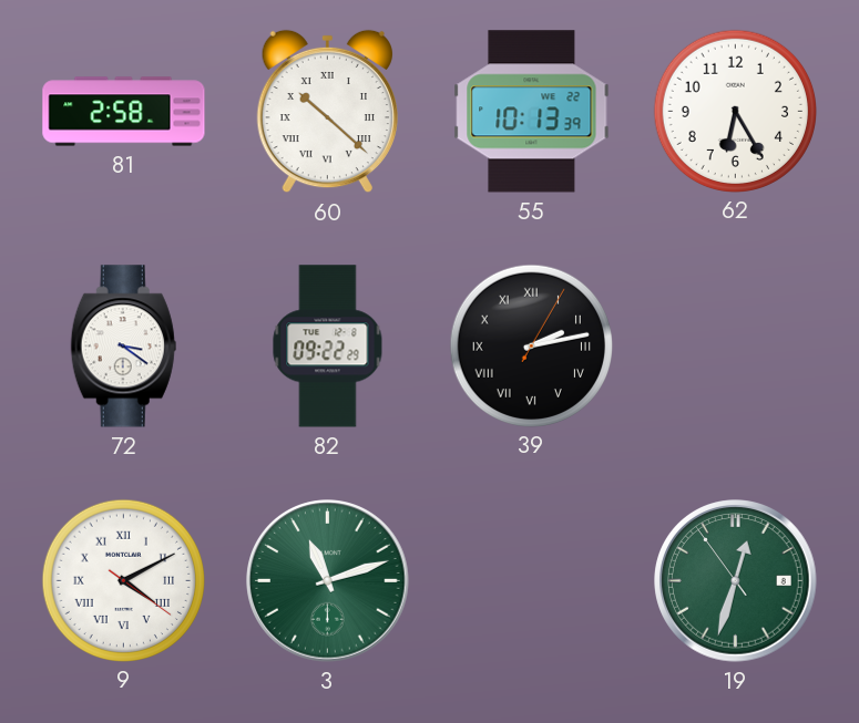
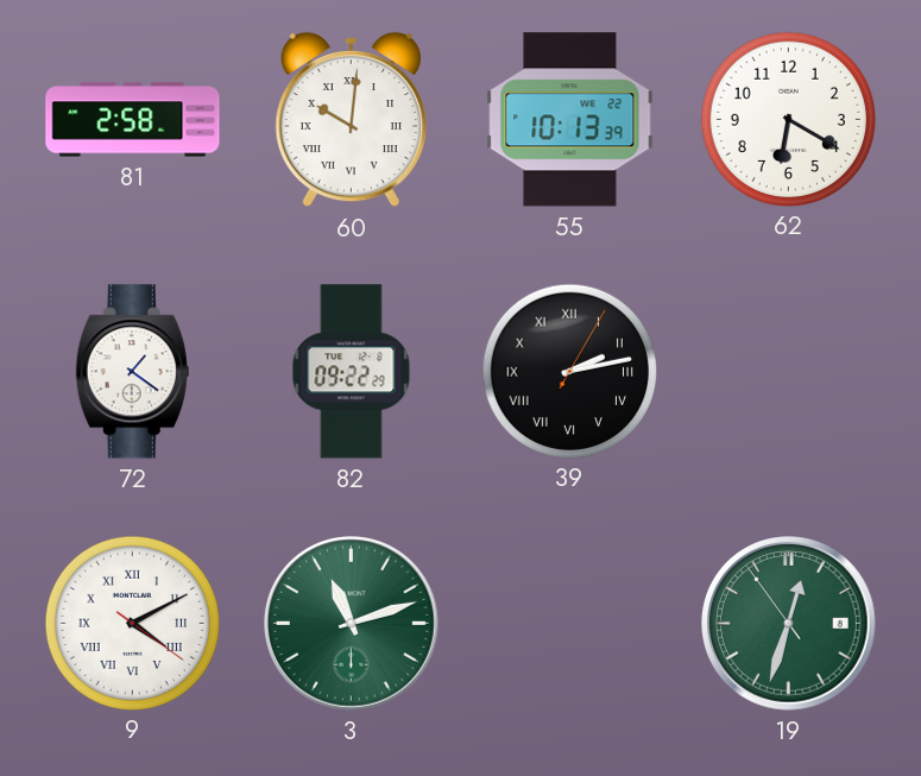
60: 10:22 -> 10:01
62: 6:25 -> 6:20
72: 3:21 -> 1:21
